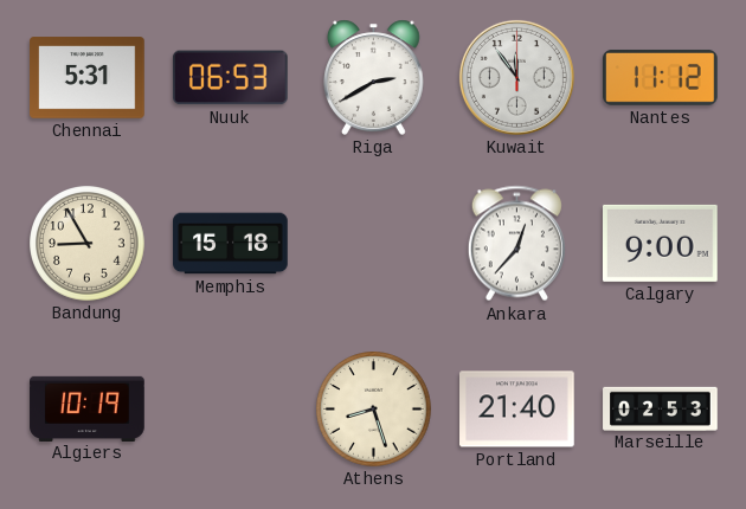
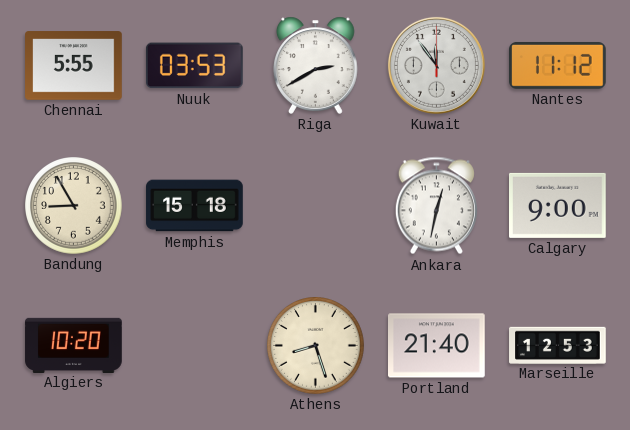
Chennai: 5:31 -> 5:55
Nuuk: 06:53 -> 03:53
Ankara: 12:37 -> 12:32
Algiers: 10:19 -> 10:20
Marseille: 02:53 -> 12:53
